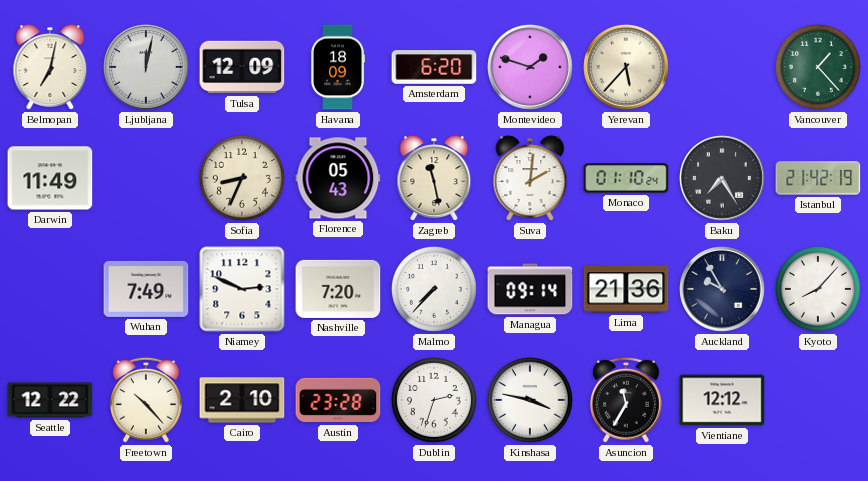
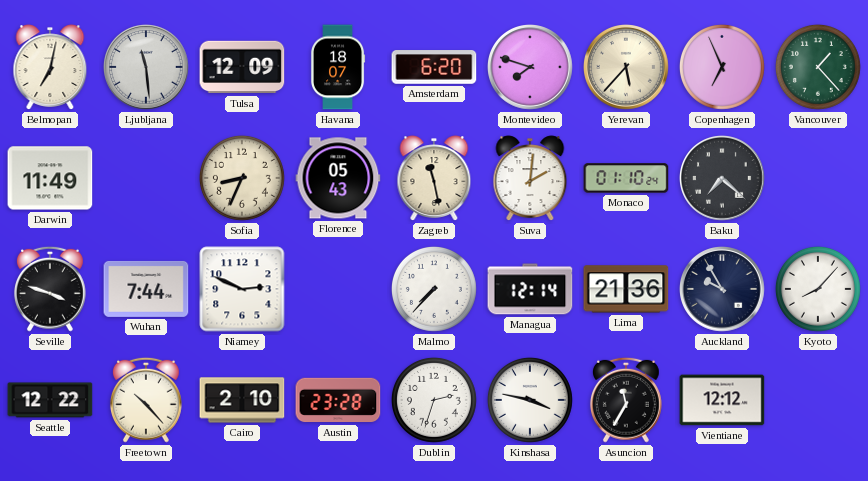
Ljubljana: 12:02 -> 11:29
Havana: 18:09 -> 18:07
Montevideo: 1:48 -> 7:48
Copenhagen: none -> 6:56
Baku: 7:25 -> 7:22
Istanbul: 21:42 -> none
Seville: none -> 3:48
Wuhan: 7:49 -> 7:44
Nashville: 7:20 -> none
Managua: 09:14 -> 12:14
